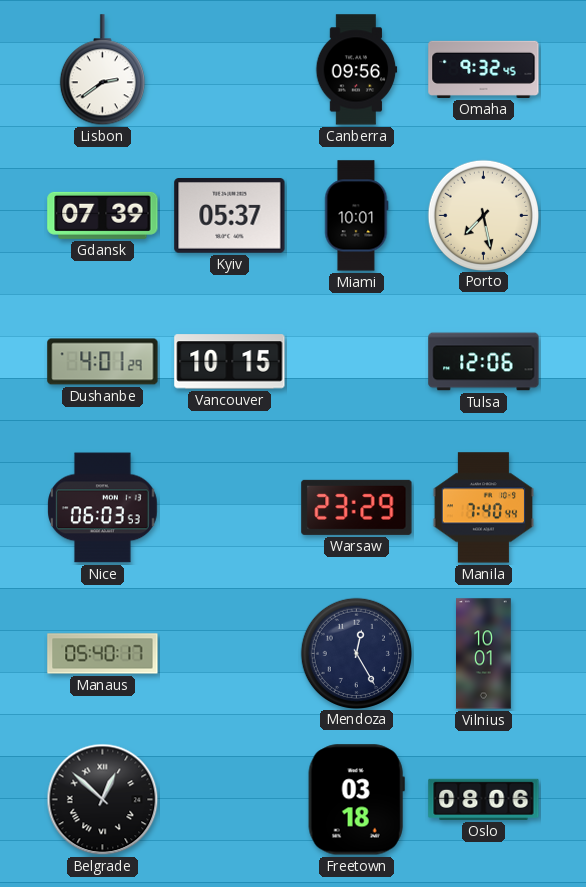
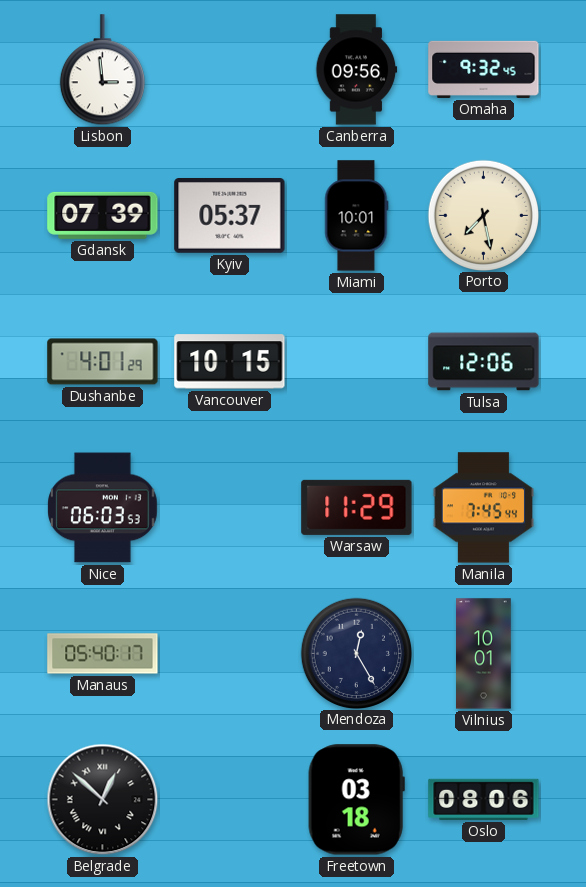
Lisbon: 2:39 -> 2:59
Warsaw: 23:29 -> 11:29
Manila: 7:40 -> 7:45
